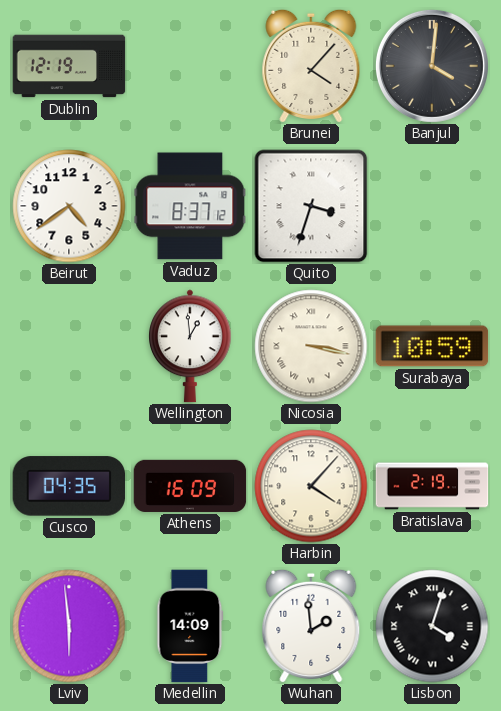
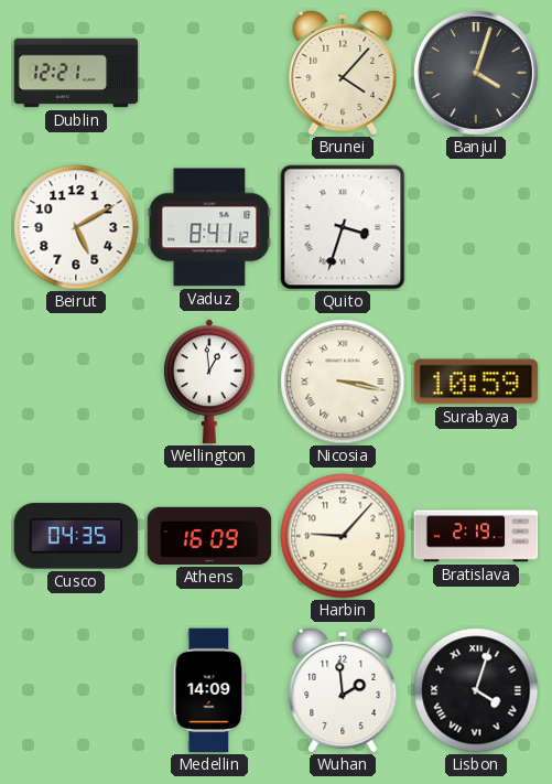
Dublin: 12:19 -> 12:21
Banjul: 4:01 -> 4:03
Beirut: 4:39 -> 5:10
Vaduz: 8:37 -> 8:41
Harbin: 4:07 -> 9:07
Lviv: 5:59 -> none
